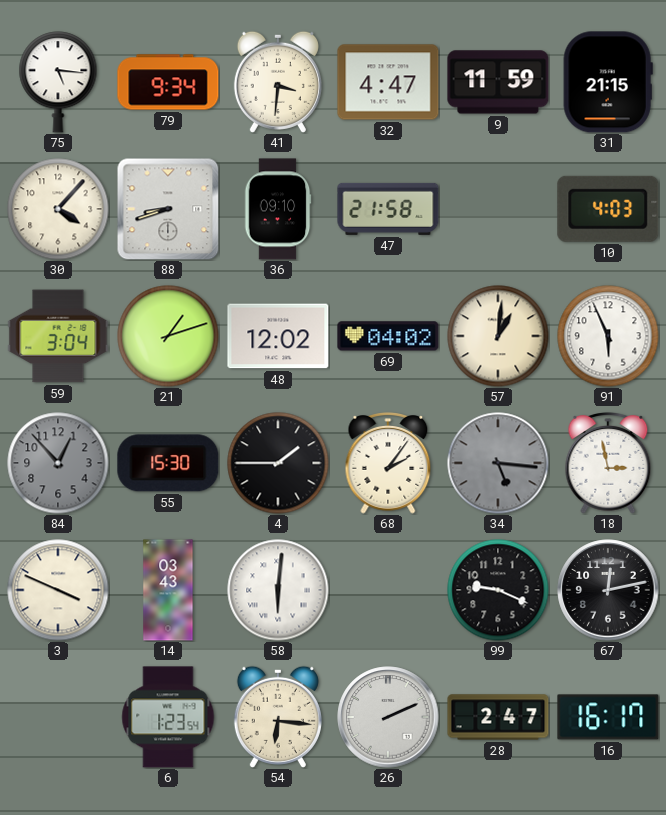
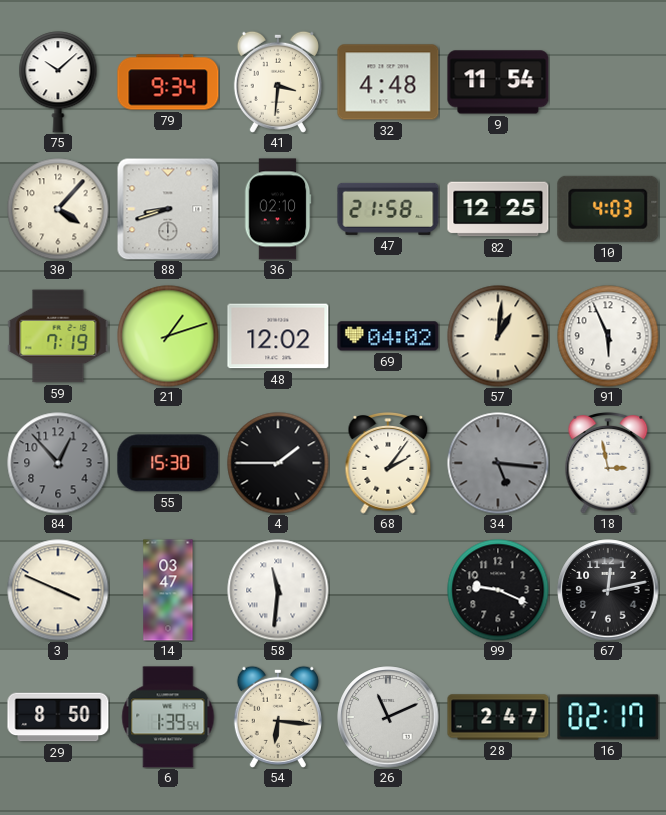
75: 5:16 -> 10:08
32: 4:47 -> 4:48
9: 11:59 -> 11:54
31: 21:15 -> none
36: 09:10 -> 02:10
82: none -> 12:25
59: 3:04 -> 7:19
14: 03:43 -> 03:47
58: 6:01 -> 11:31
29: none -> 8:50
6: 1:23 -> 1:39
26: 2:11 -> 11:11
16: 16:17 -> 02:17
